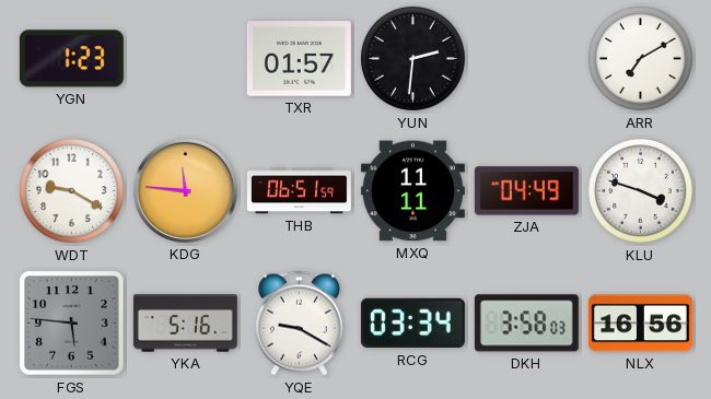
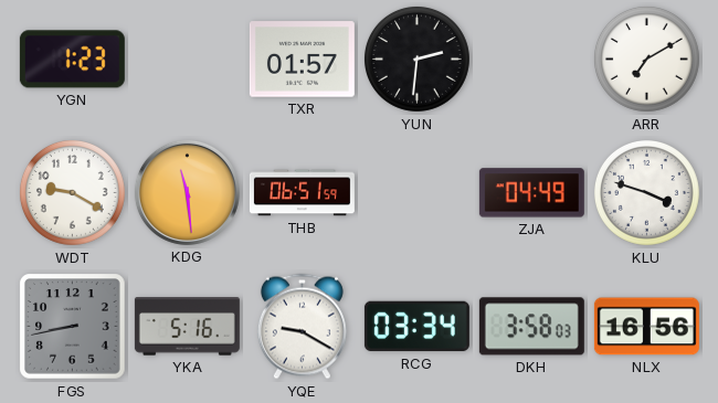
KDG: 11:46 -> 11:29
MXQ: 11:11 -> none
FGS: 5:46 -> 8:43
